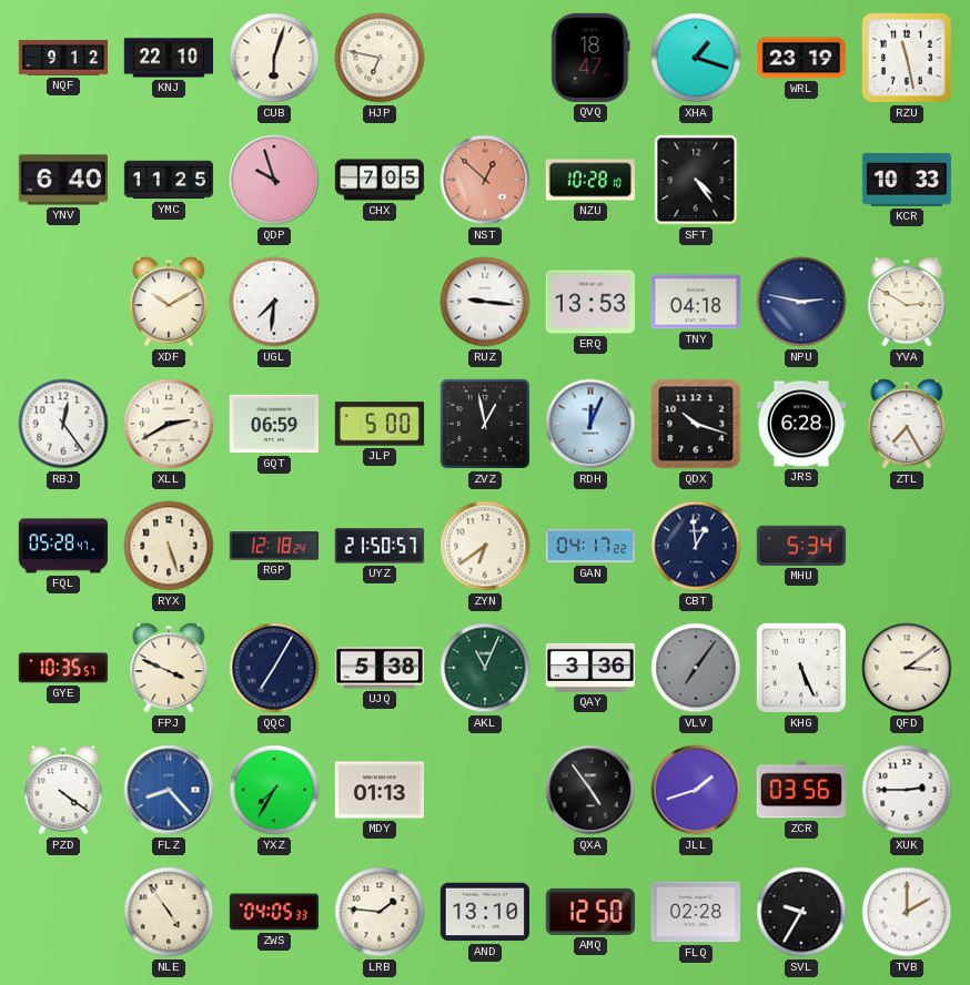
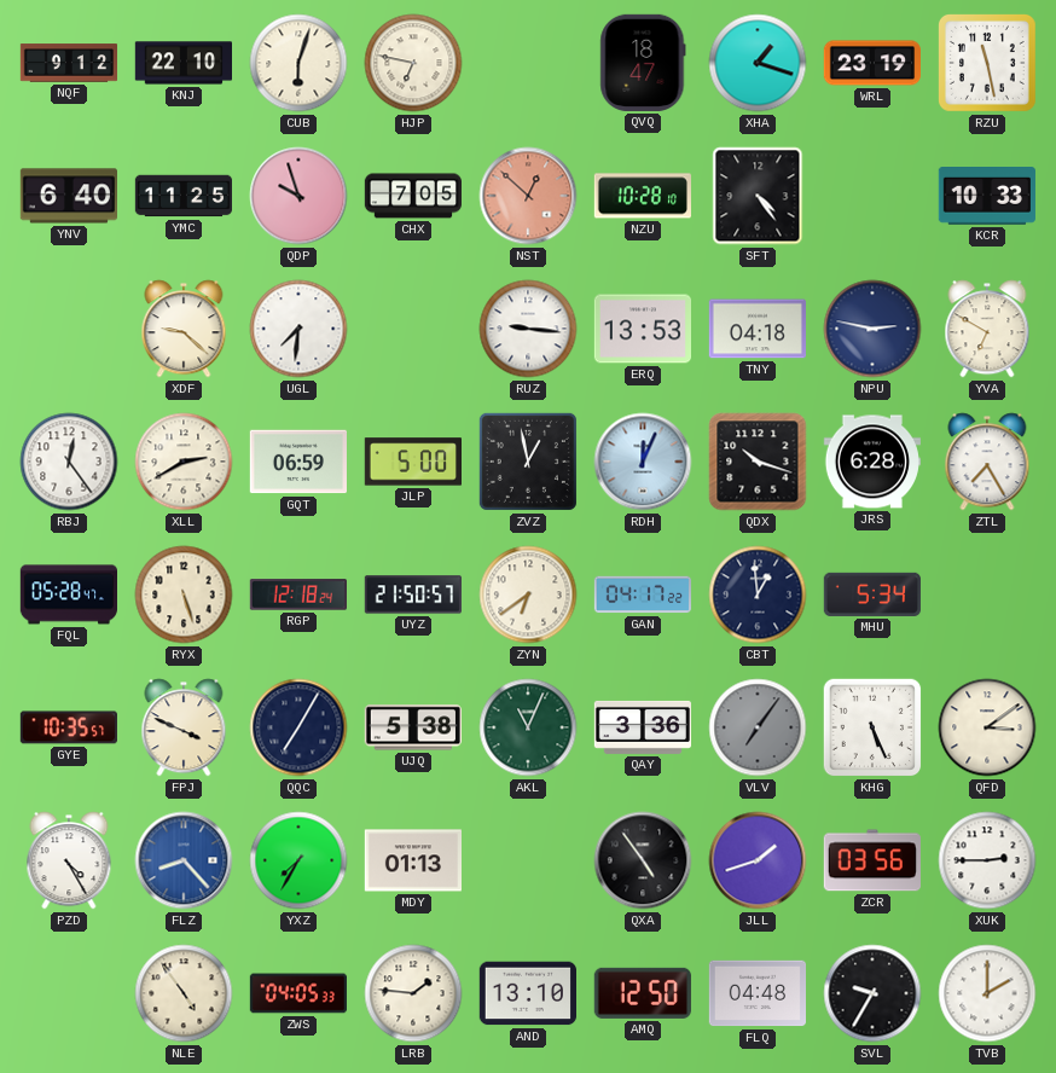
XDF: 10:10 -> 9:22
YVA: 2:50 -> 6:50
PZD: 4:21 -> 4:25
FLQ: 02:28 -> 04:48
